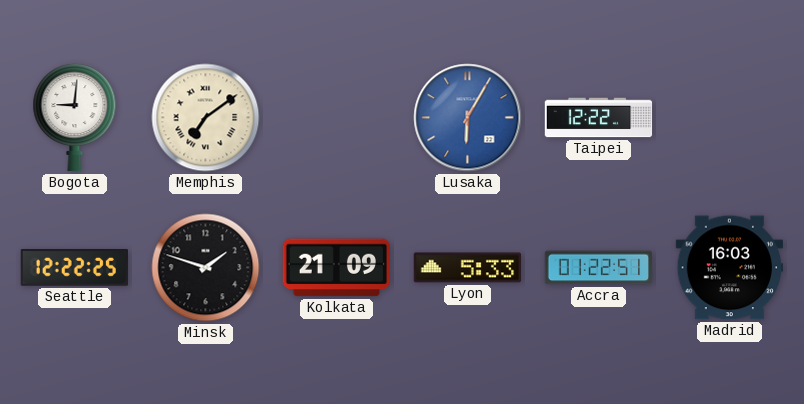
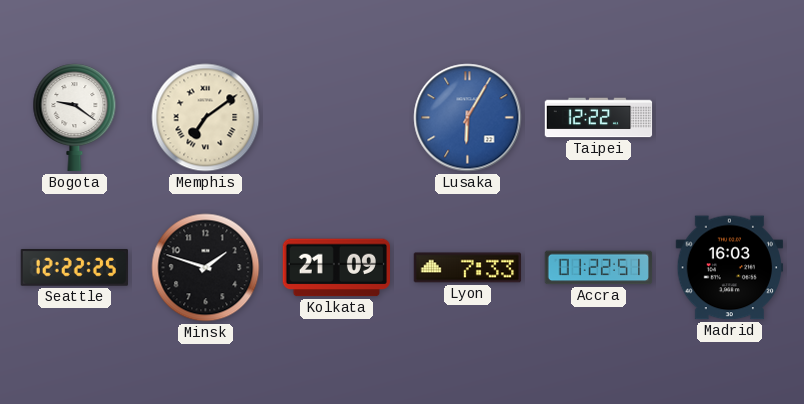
Bogota: 9:01 -> 9:21
Lyon: 5:33 -> 7:33
